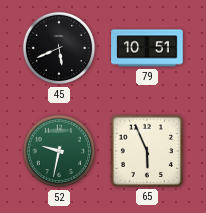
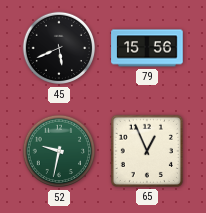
79: 10:51 -> 15:56
65: 5:56 -> 12:56
